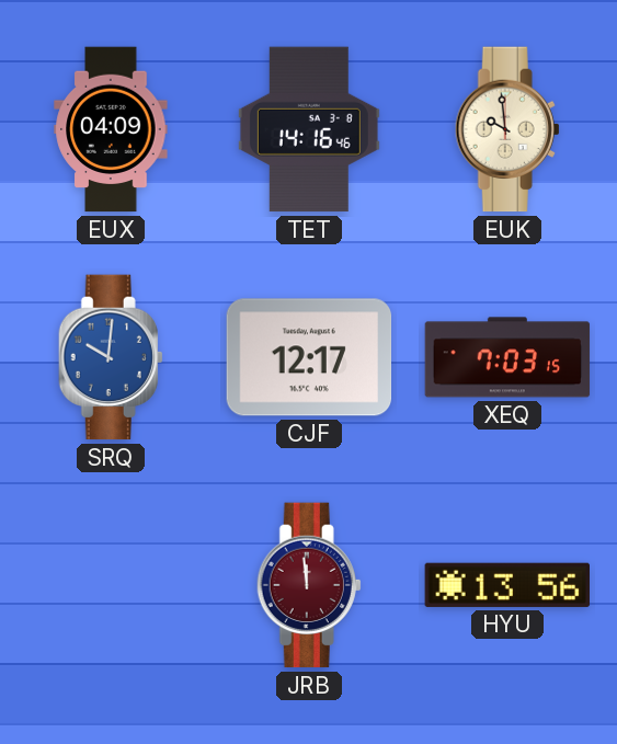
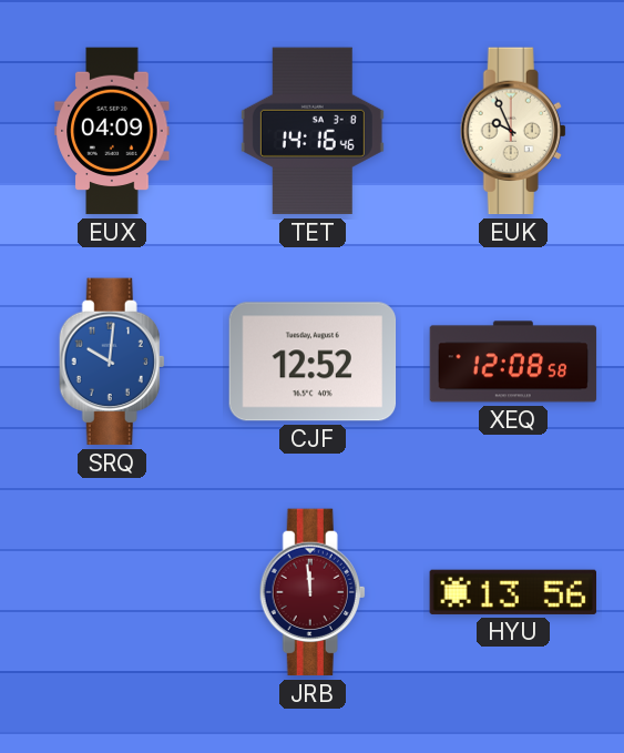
EUK: 9:59 -> 9:56
CJF: 12:17 -> 12:52
XEQ: 7:03 -> 12:08
